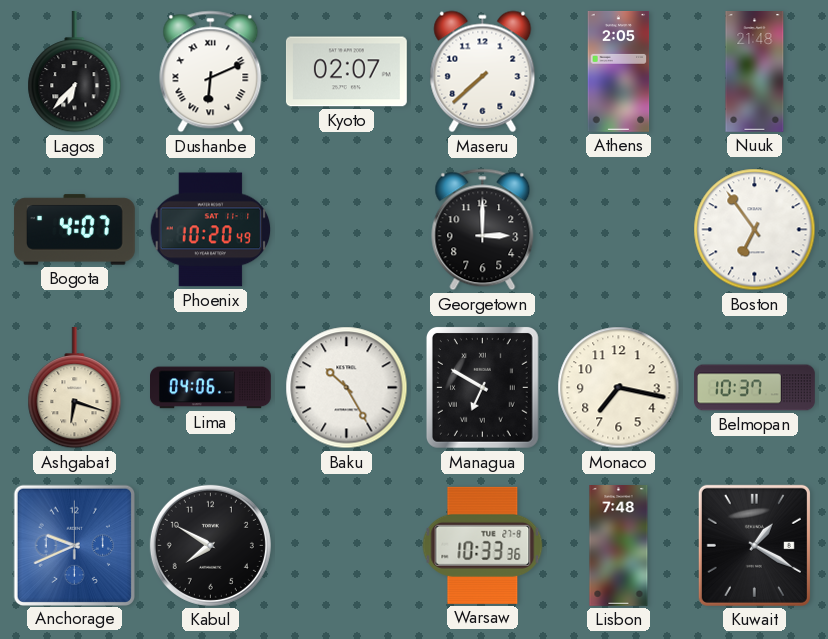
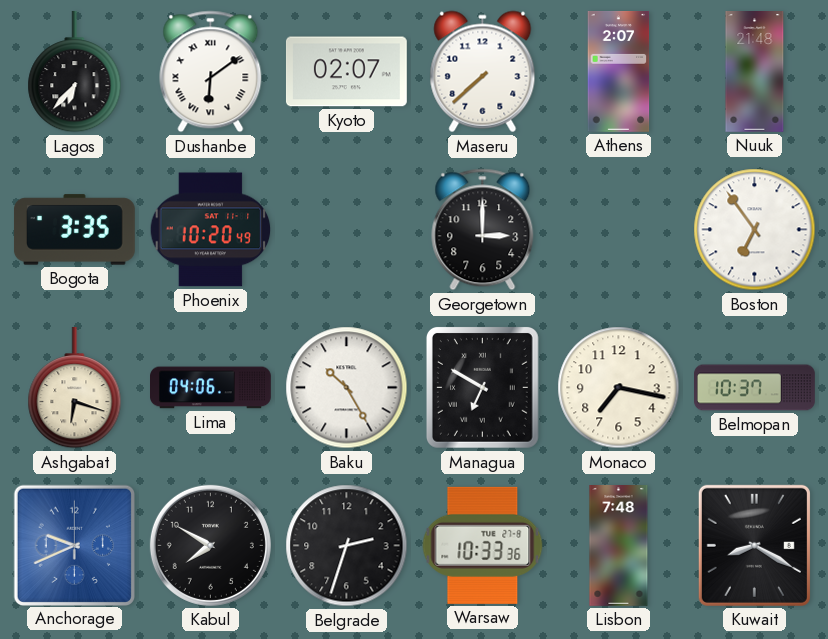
Dushanbe: 6:11 -> 6:09
Athens: 2:05 -> 2:07
Bogota: 4:07 -> 3:35
Belgrade: none -> 2:33
Kuwait: 1:20 -> 8:20
